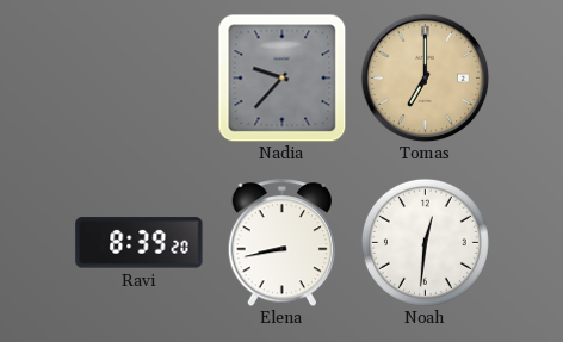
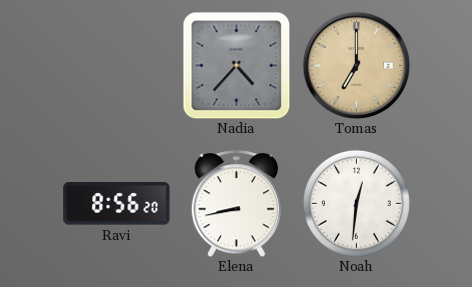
Nadia: 9:37 -> 4:37
Ravi: 8:39 -> 8:56
